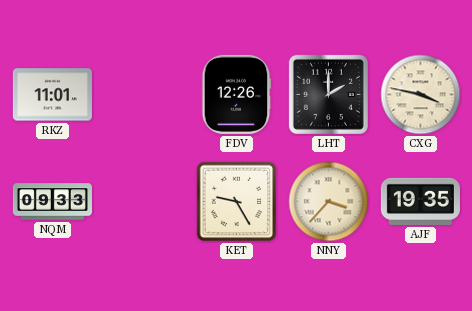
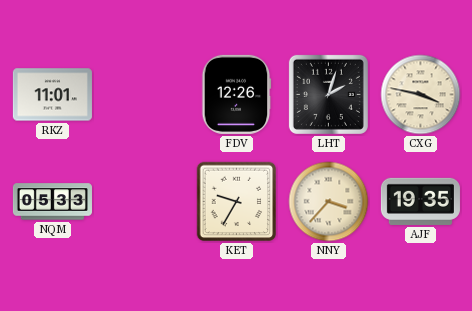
LHT: 2:00 -> 2:03
NQM: 09:33 -> 05:33
KET: 9:25 -> 9:35
